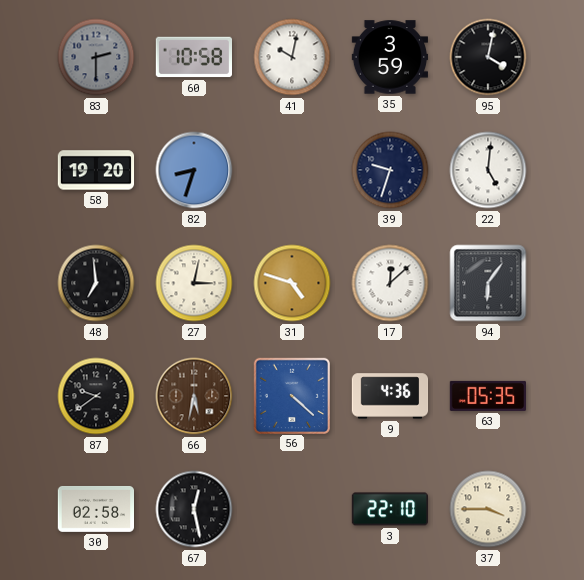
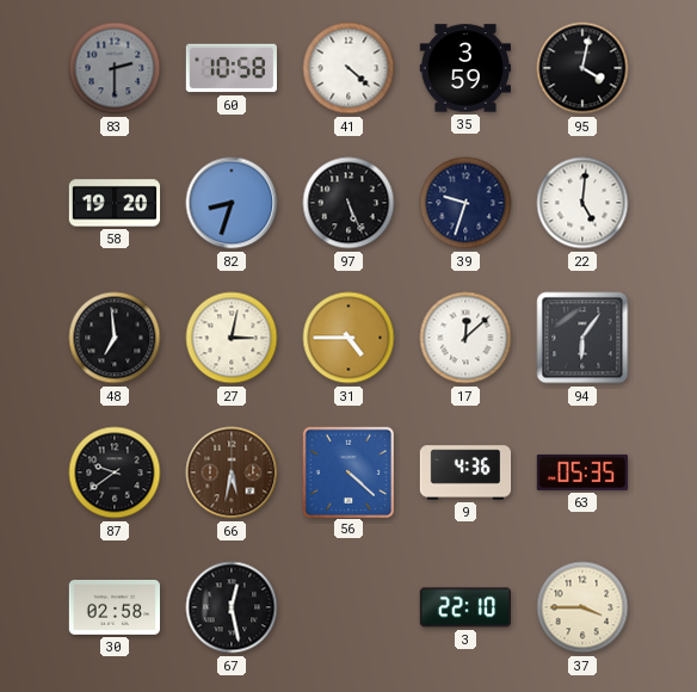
41: 10:02 -> 4:22
97: none -> 5:26
31: 4:48 -> 4:45
